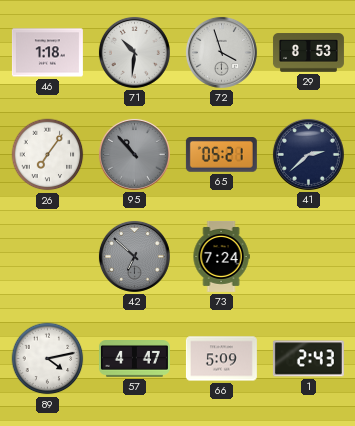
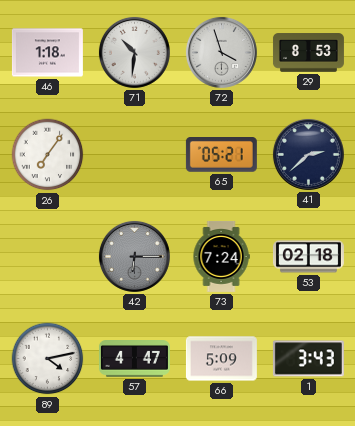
95: 10:53 -> none
42: 6:52 -> 6:15
53: none -> 02:18
1: 2:43 -> 3:43
